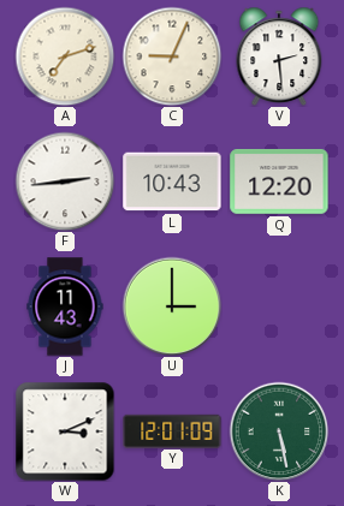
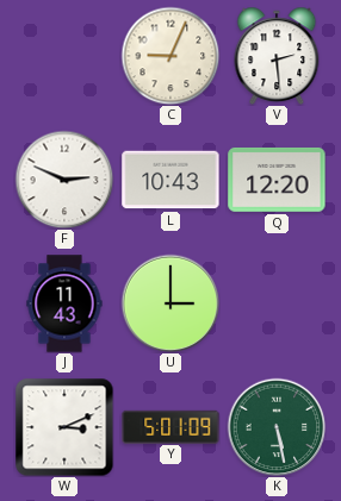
A: 7:12 -> none
F: 2:44 -> 2:49
Y: 12:01 -> 5:01
